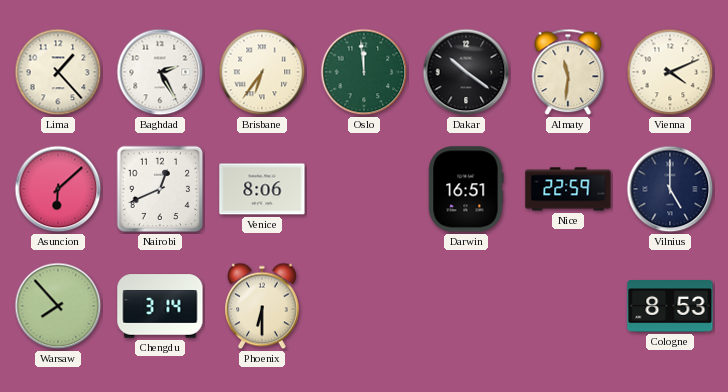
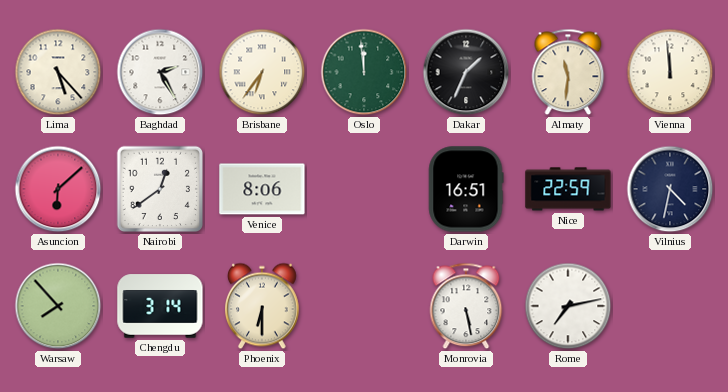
Lima: 1:23 -> 5:23
Dakar: 10:21 -> 1:34
Vienna: 4:11 -> 11:59
Nairobi: 12:41 -> 12:39
Vilnius: 5:00 -> 4:32
Monrovia: none -> 5:28
Rome: none -> 7:13
Cologne: 8:53 -> none
